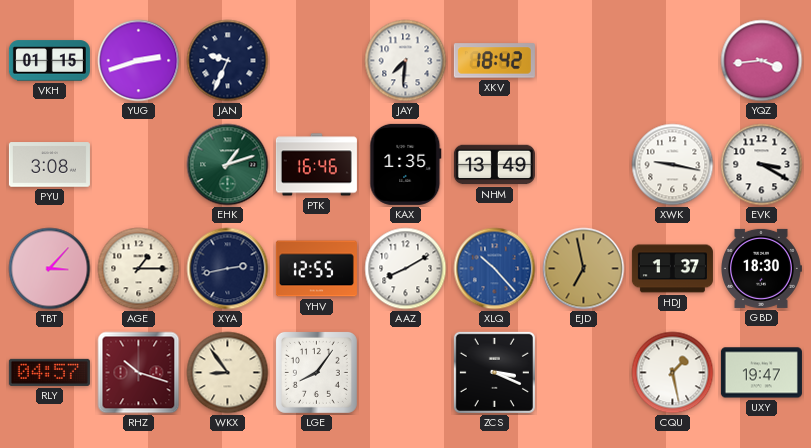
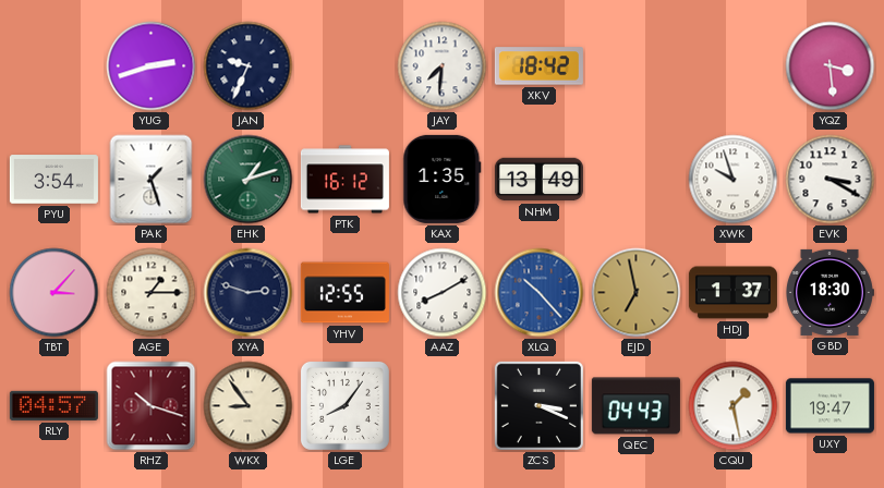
VKH: 01:15 -> none
YQZ: 3:44 -> 3:29
PYU: 3:08 -> 3:54
PAK: none -> 1:27
PTK: 16:46 -> 16:12
XWK: 9:17 -> 9:57
XYA: 2:43 -> 2:48
QEC: none -> 04:43
